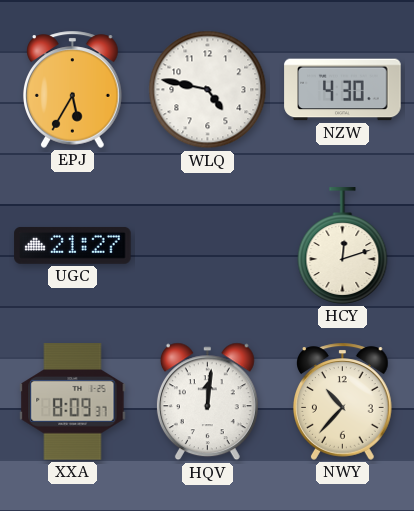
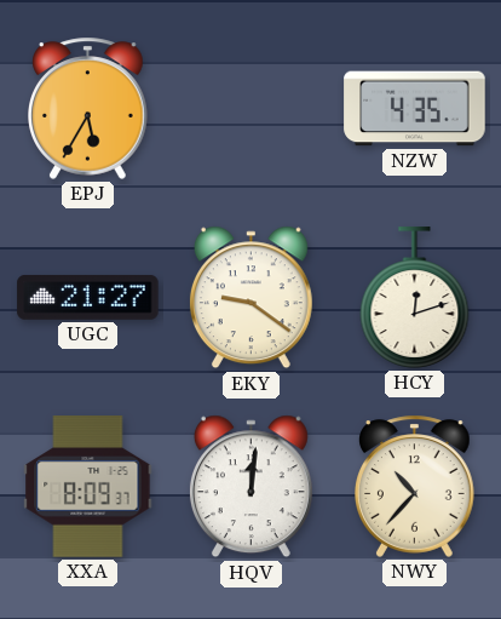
WLQ: 4:47 -> none
NZW: 4:30 -> 4:35
EKY: none -> 9:21
